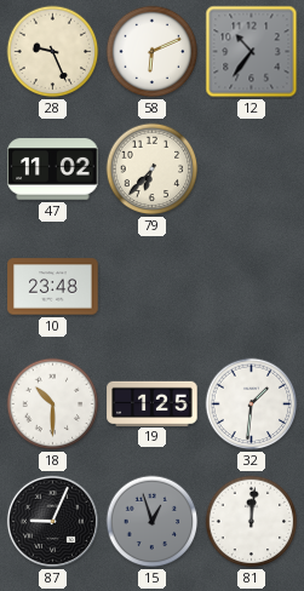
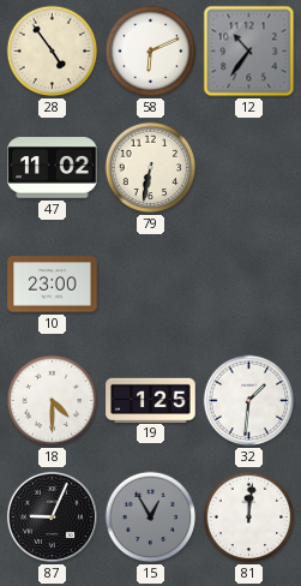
28: 9:26 -> 4:54
79: 6:37 -> 6:32
10: 23:48 -> 23:00
18: 10:30 -> 4:30
15: 12:57 -> 12:55
